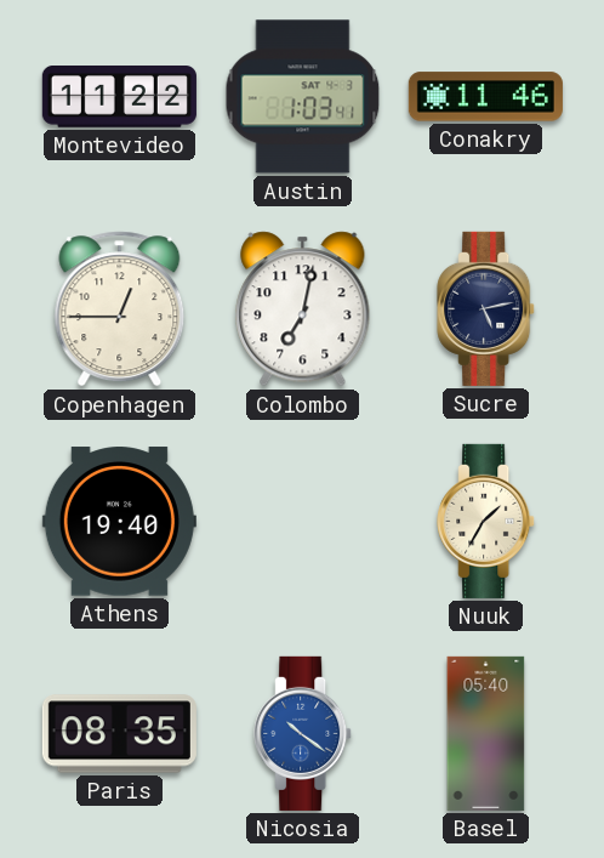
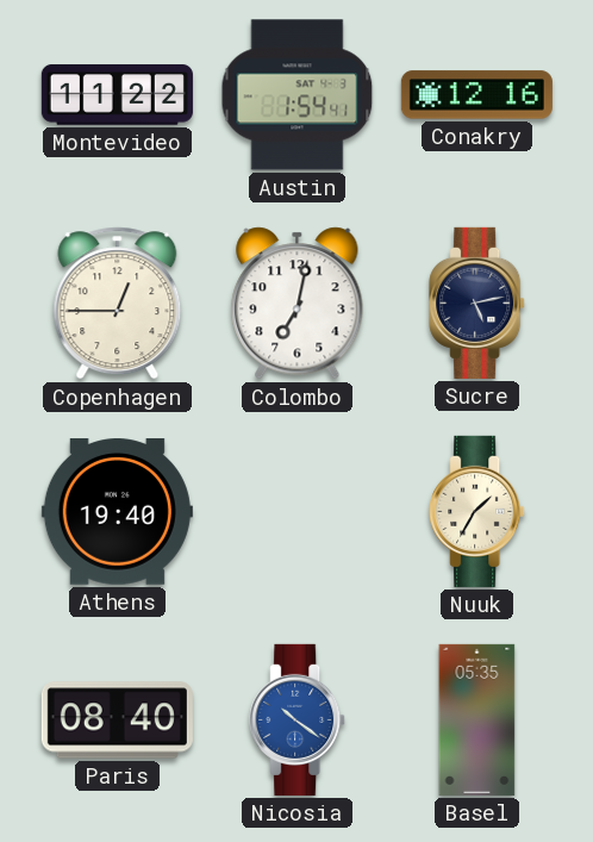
Austin: 1:03 -> 1:54
Conakry: 11:46 -> 12:16
Paris: 08:35 -> 08:40
Basel: 05:40 -> 05:35
